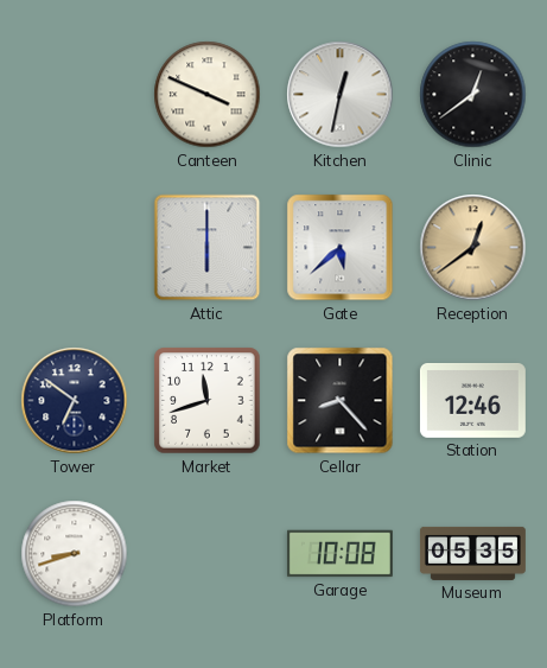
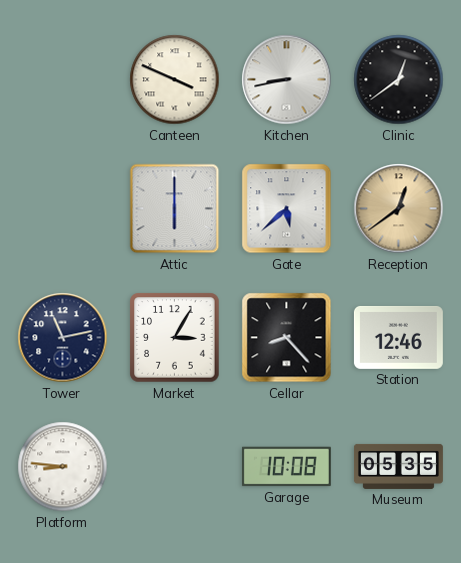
Kitchen: 12:32 -> 8:43
Tower: 6:51 -> 11:13
Market: 11:42 -> 3:05
Platform: 8:42 -> 8:46
